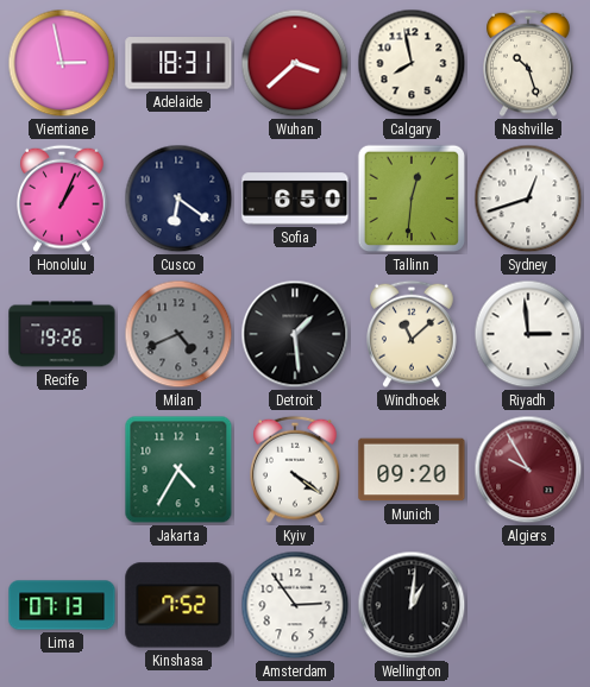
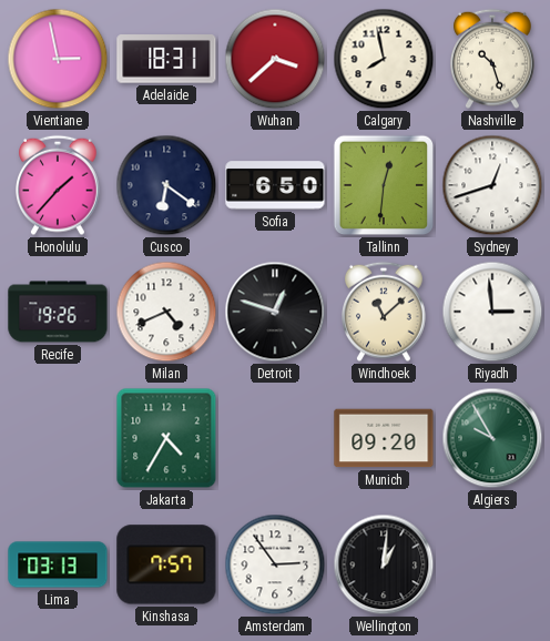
Honolulu: 1:04 -> 1:37
Milan dial: grey -> white
Detroit: 1:29 -> 12:48
Kyiv: 4:21 -> none
Algiers dial: burgundy -> green
Lima: 07:13 -> 03:13
Kinshasa: 7:52 -> 7:57
